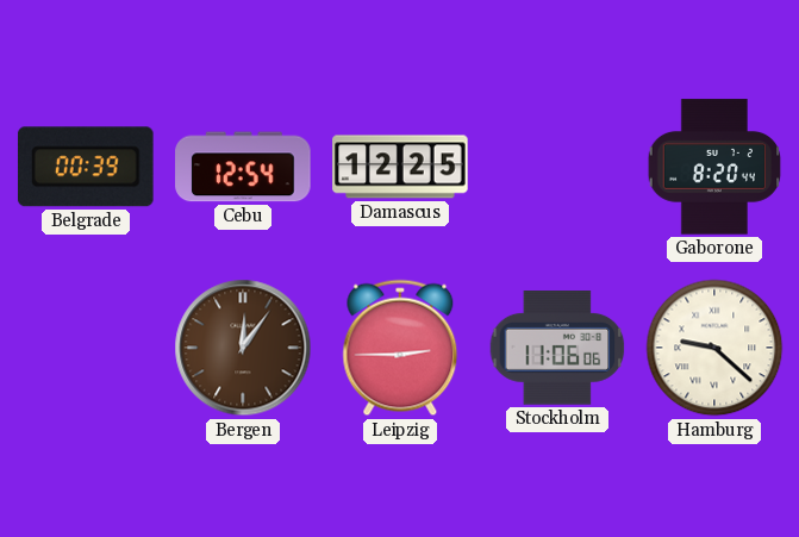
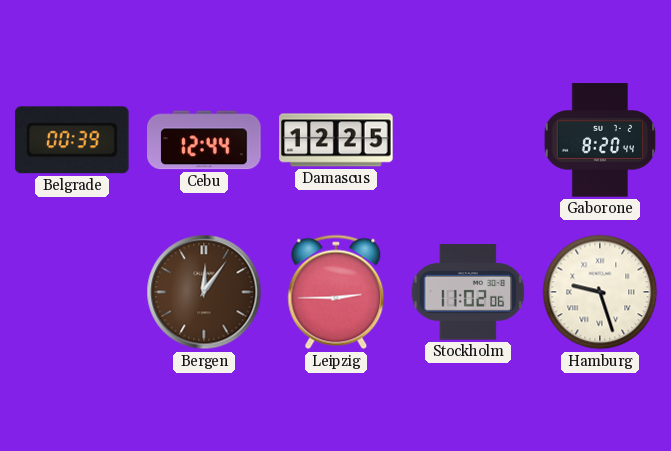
Cebu: 12:54 -> 12:44
Stockholm: 11:06 -> 11:02
Hamburg: 9:22 -> 9:27
